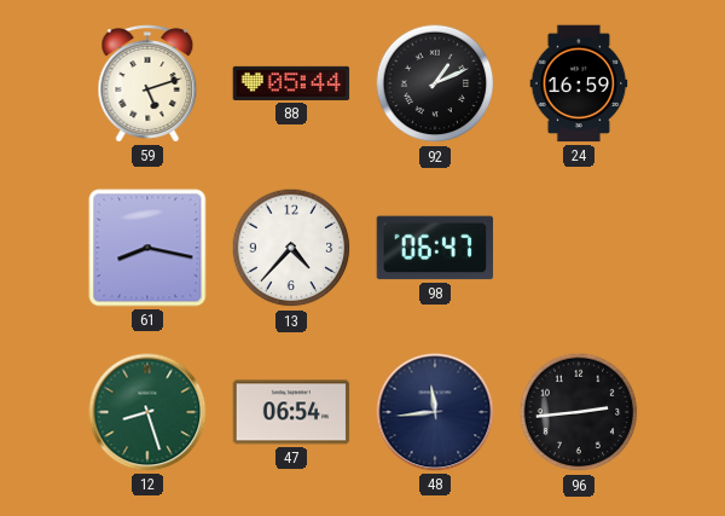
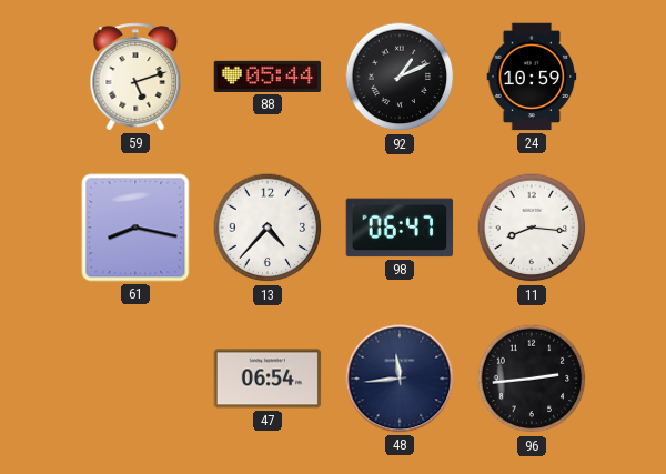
24: 16:59 -> 10:59
11: none -> 8:16
12: 8:27 -> none
